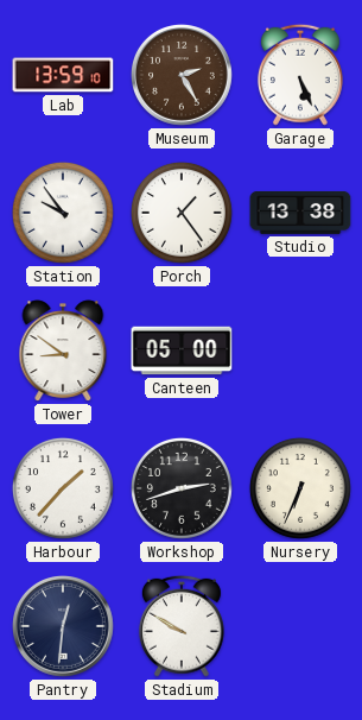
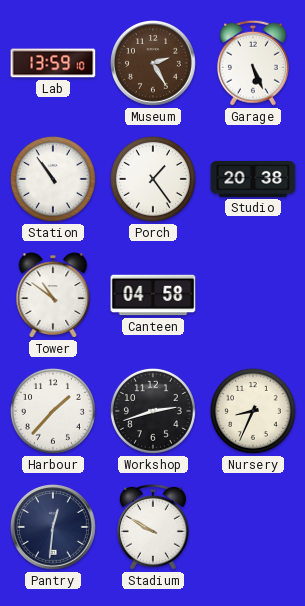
Station: 9:54 -> 10:54
Studio: 13:38 -> 20:38
Tower: 8:51 -> 10:51
Canteen: 05:00 -> 04:58
Nursery: 6:34 -> 8:34
